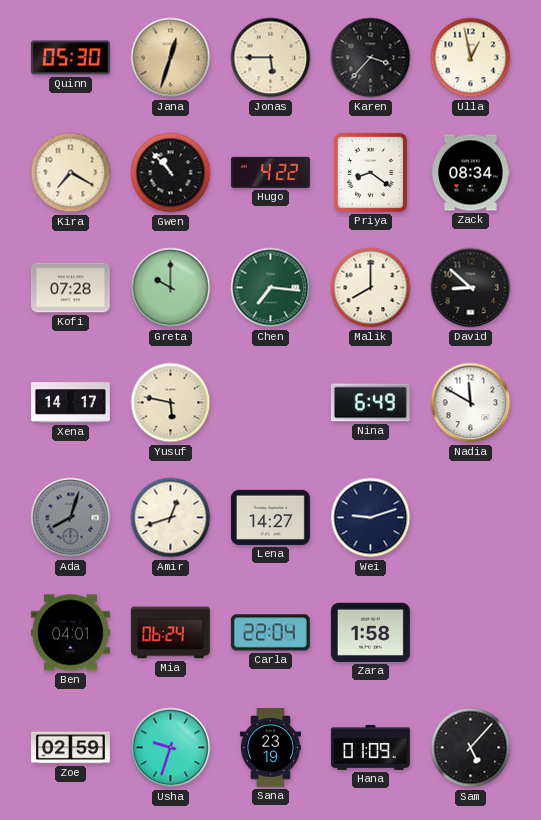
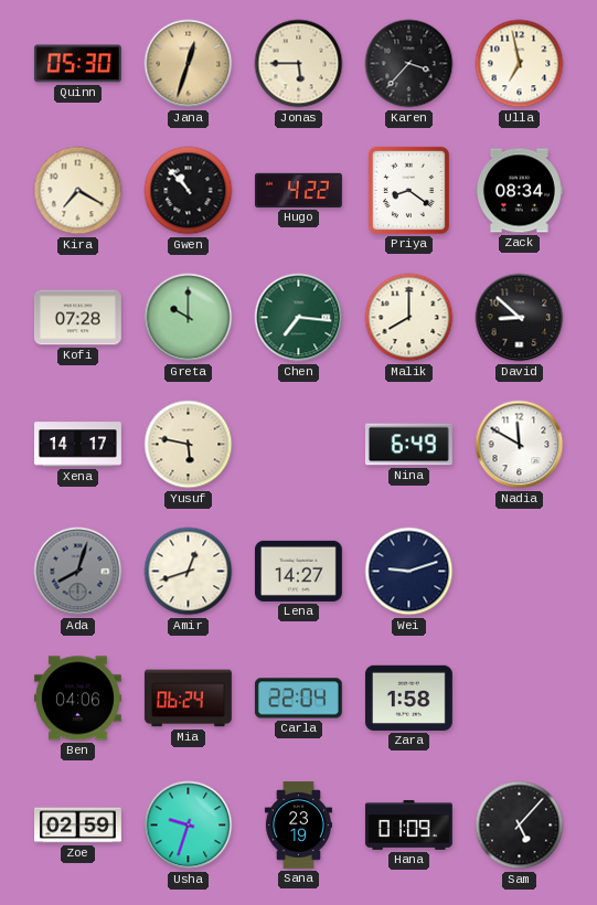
Ulla: 12:58 -> 6:58
Ben: 04:01 -> 04:06
